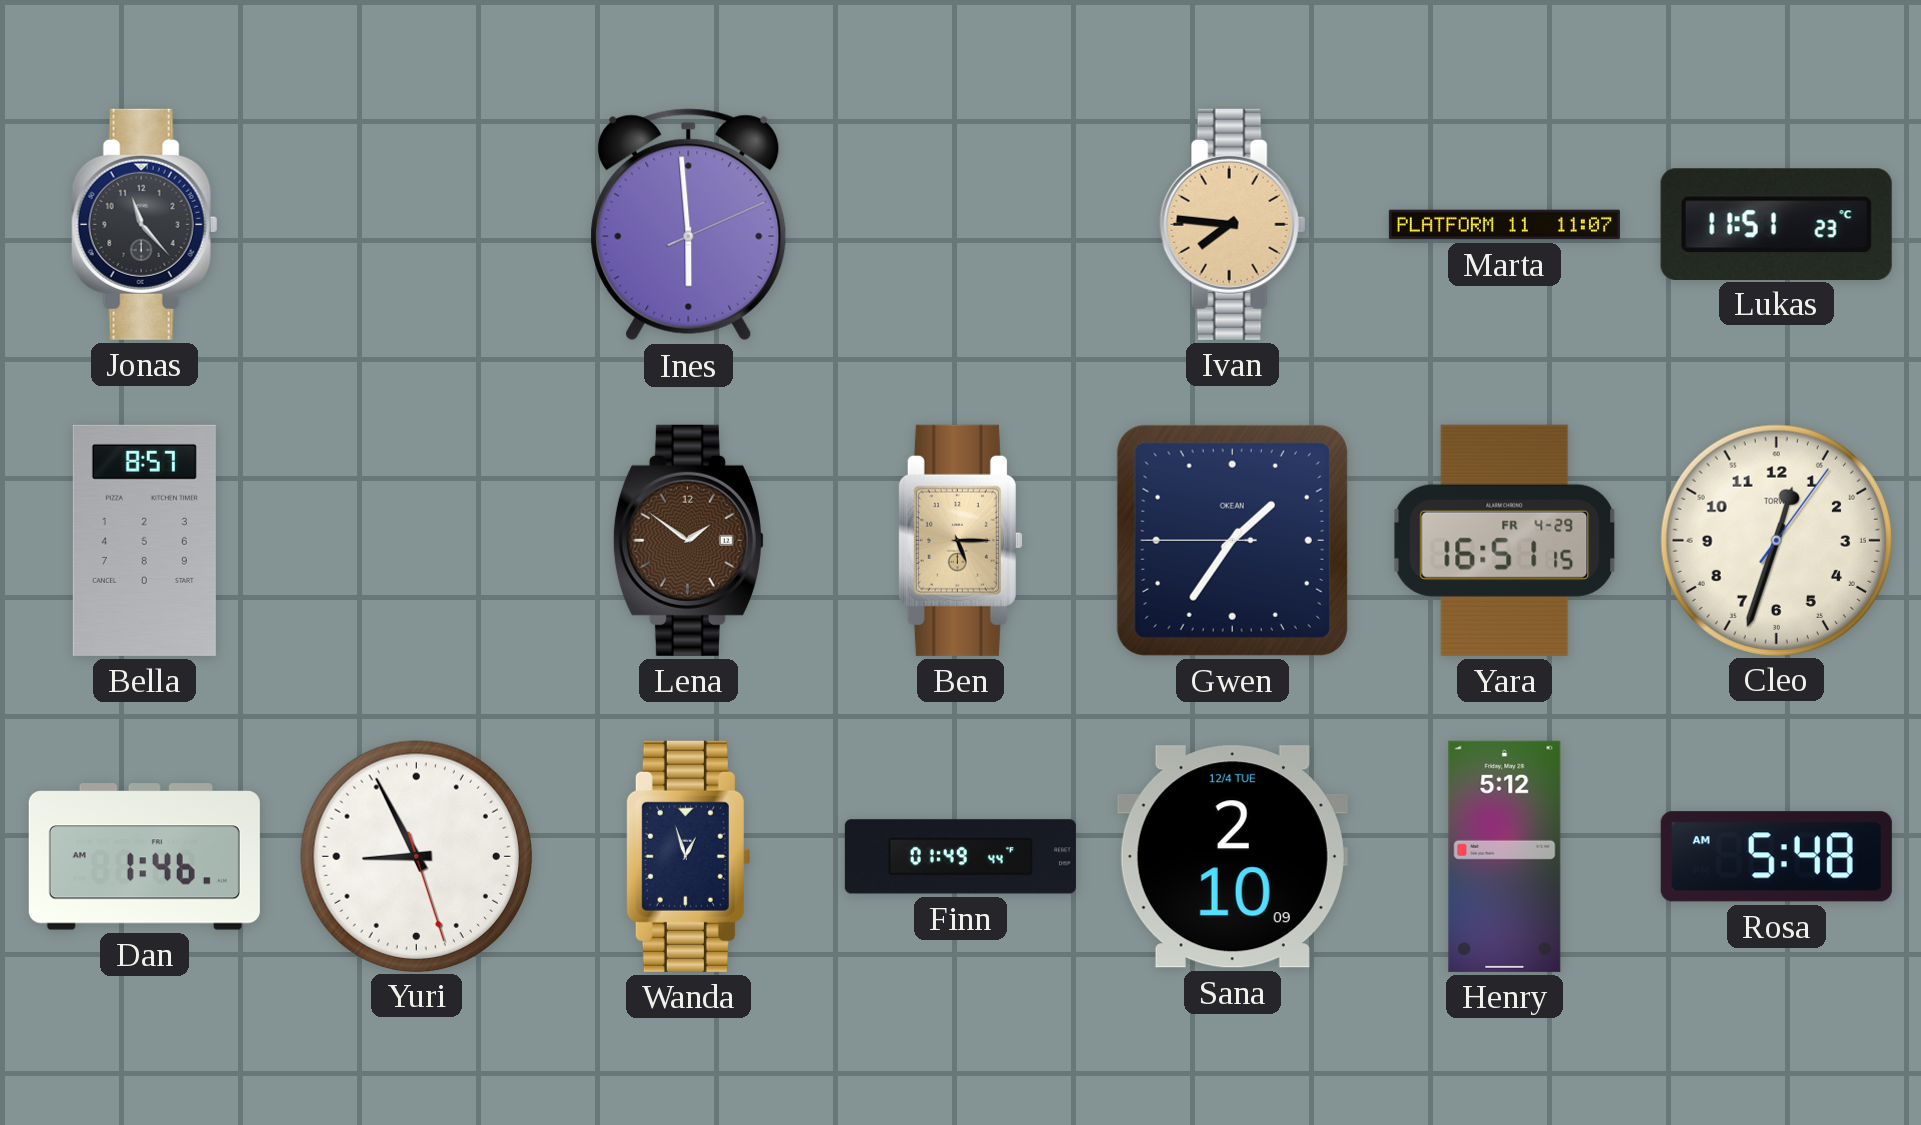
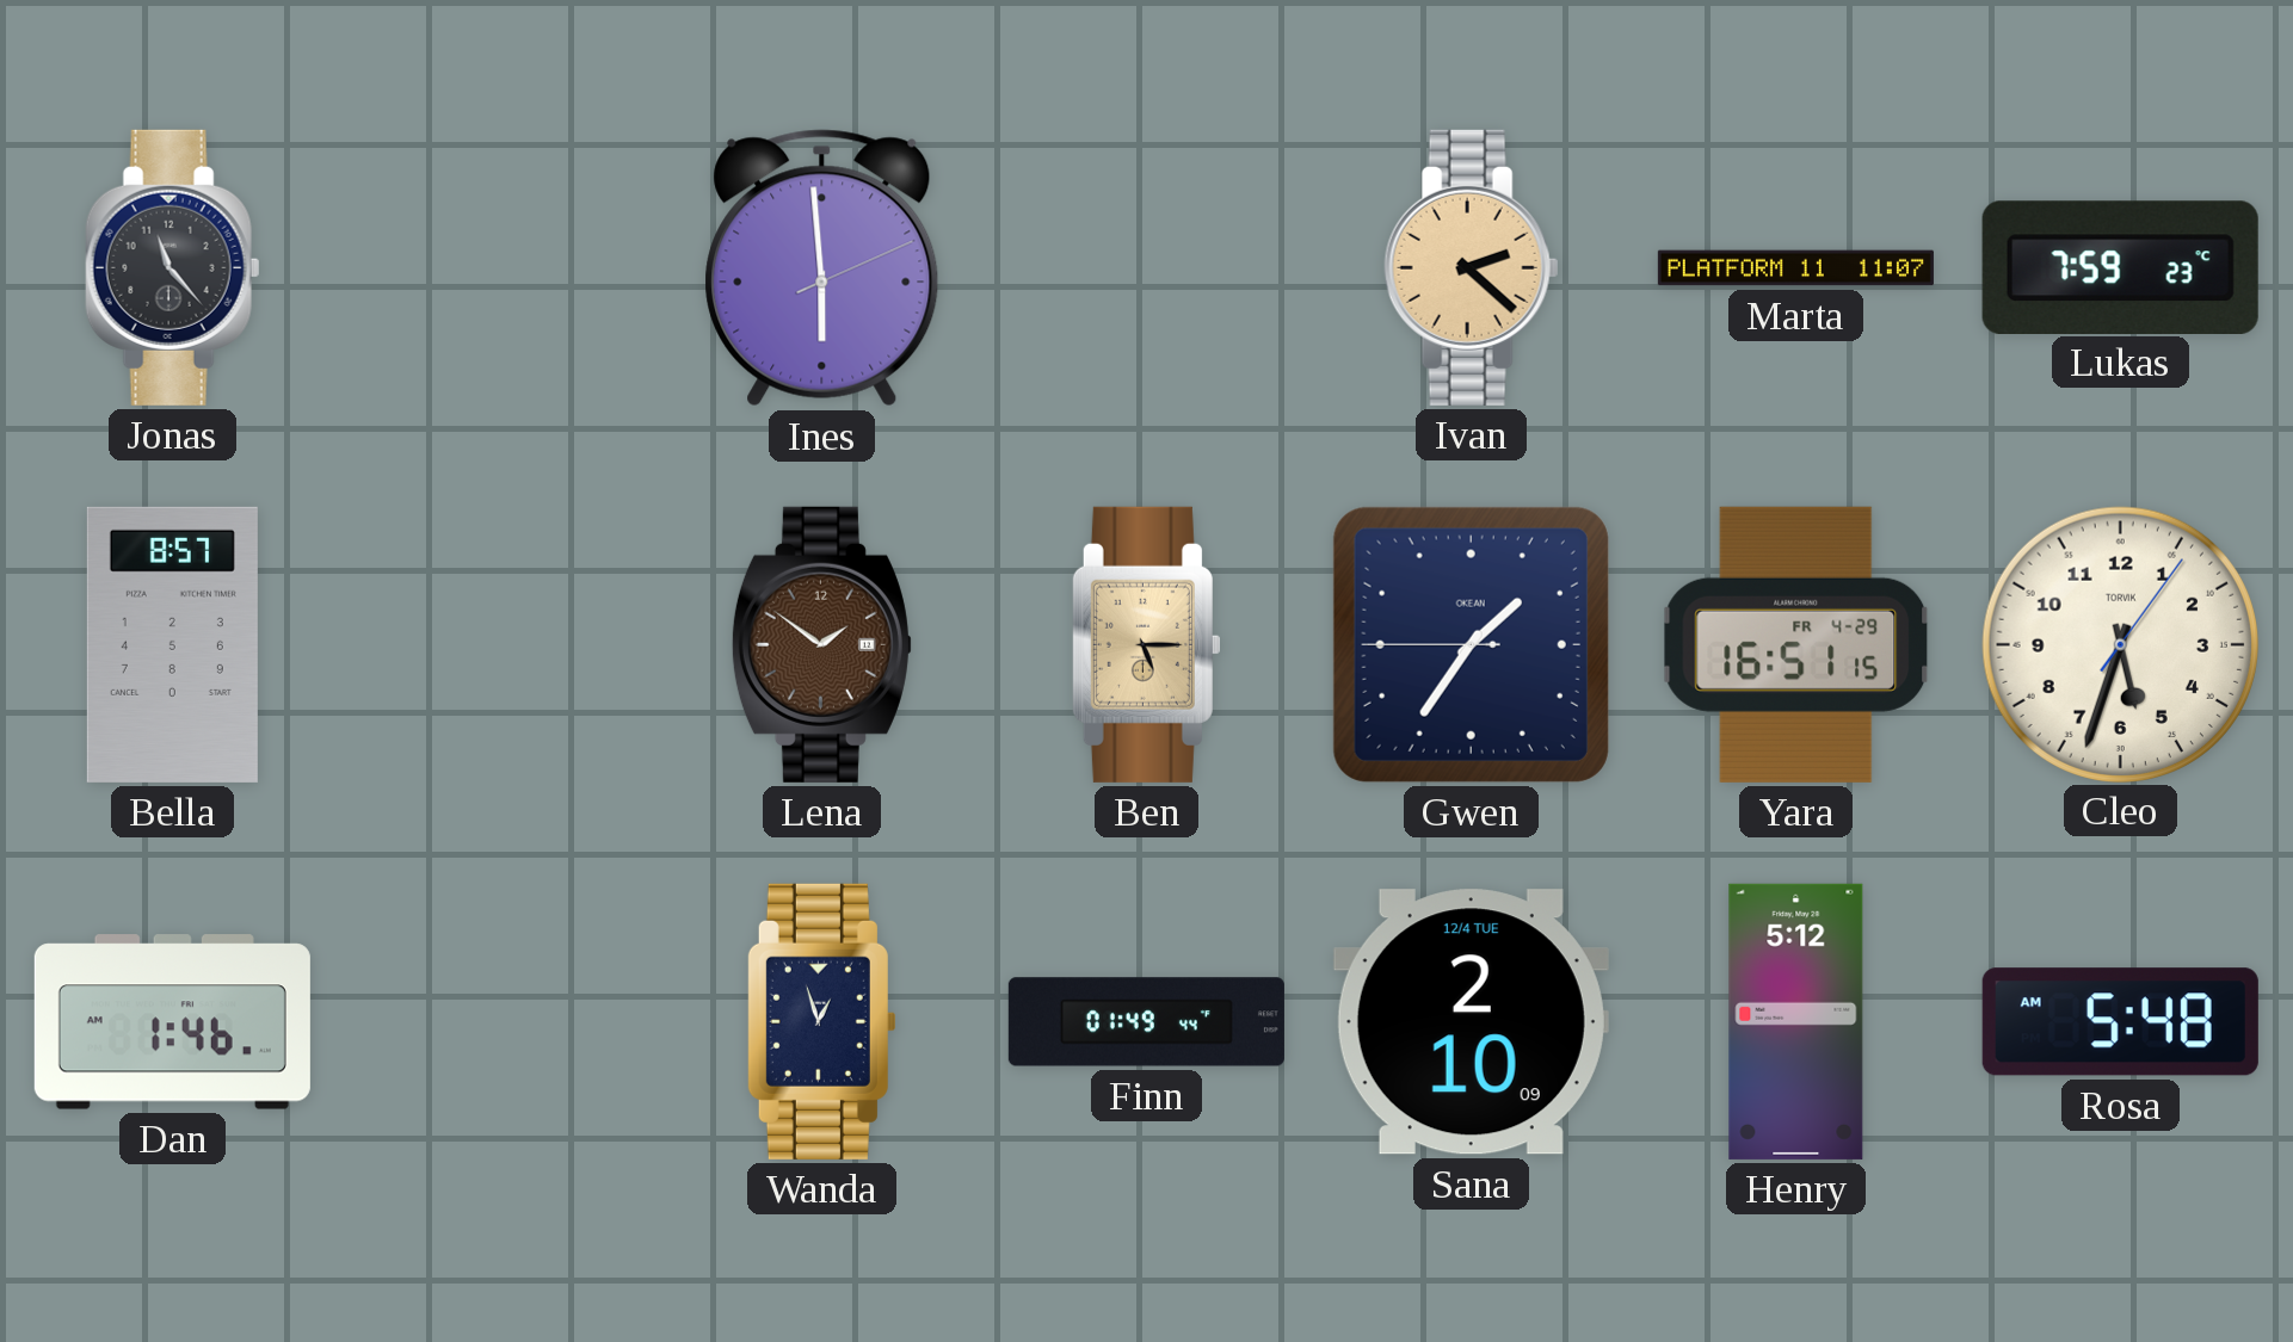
Ivan: 7:46 -> 2:22
Lukas: 11:51 -> 7:59
Cleo: 12:33 -> 5:33
Yuri: 8:55 -> none
